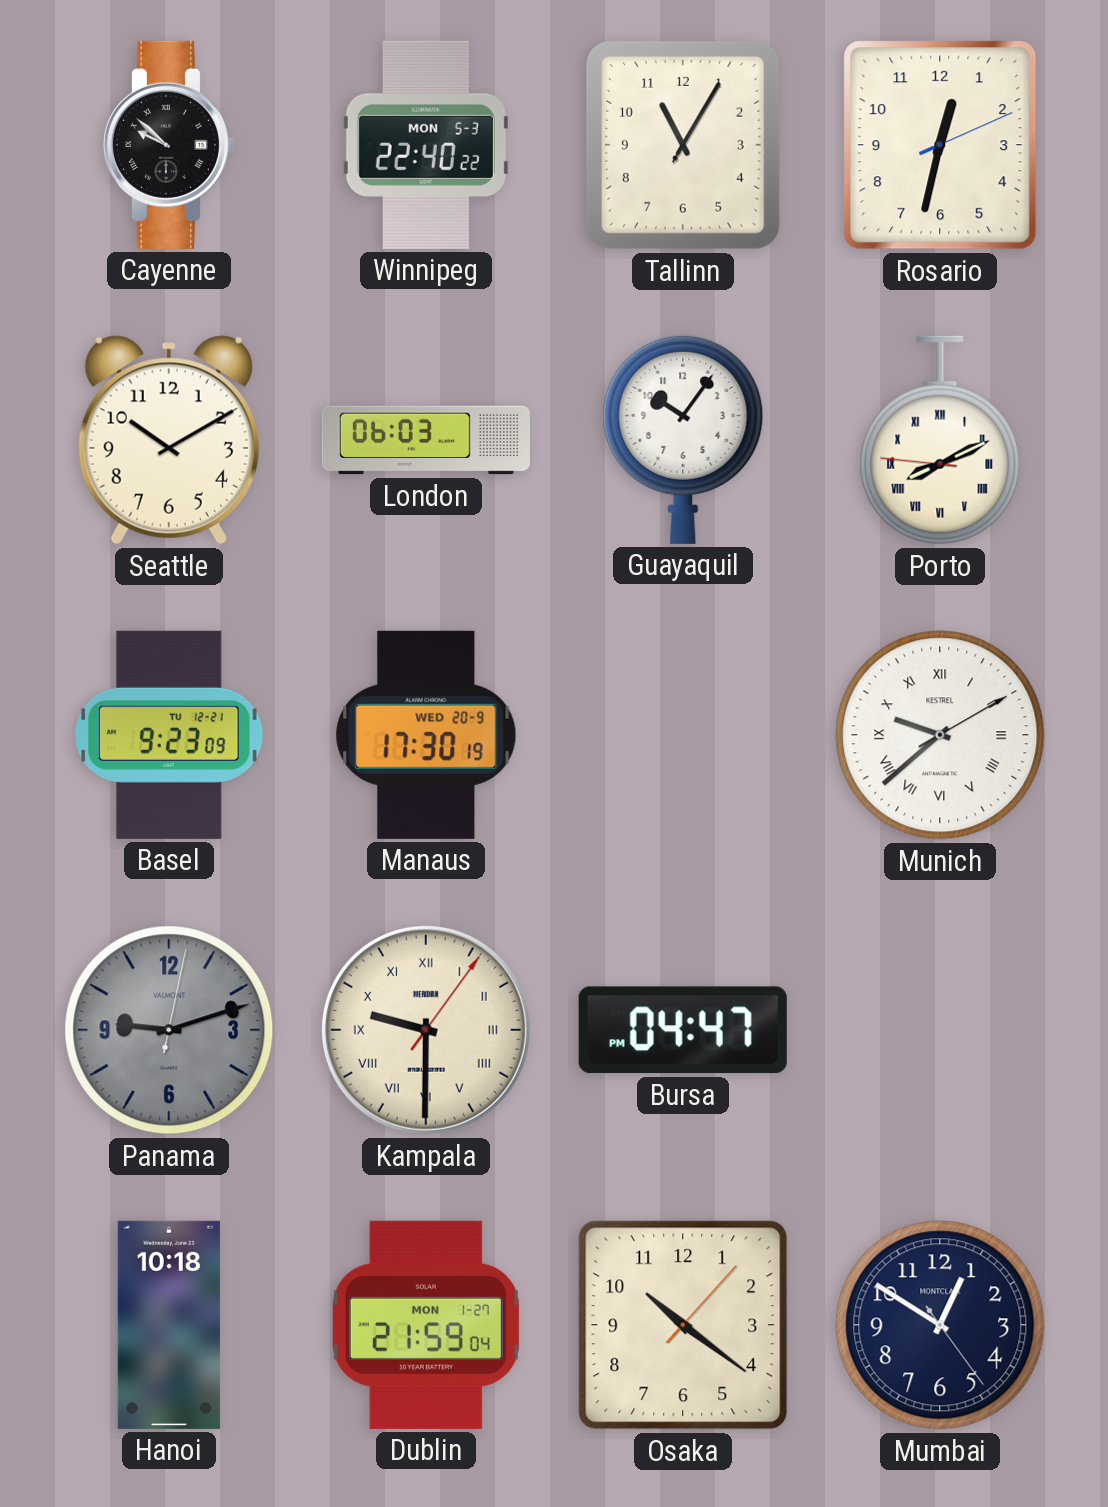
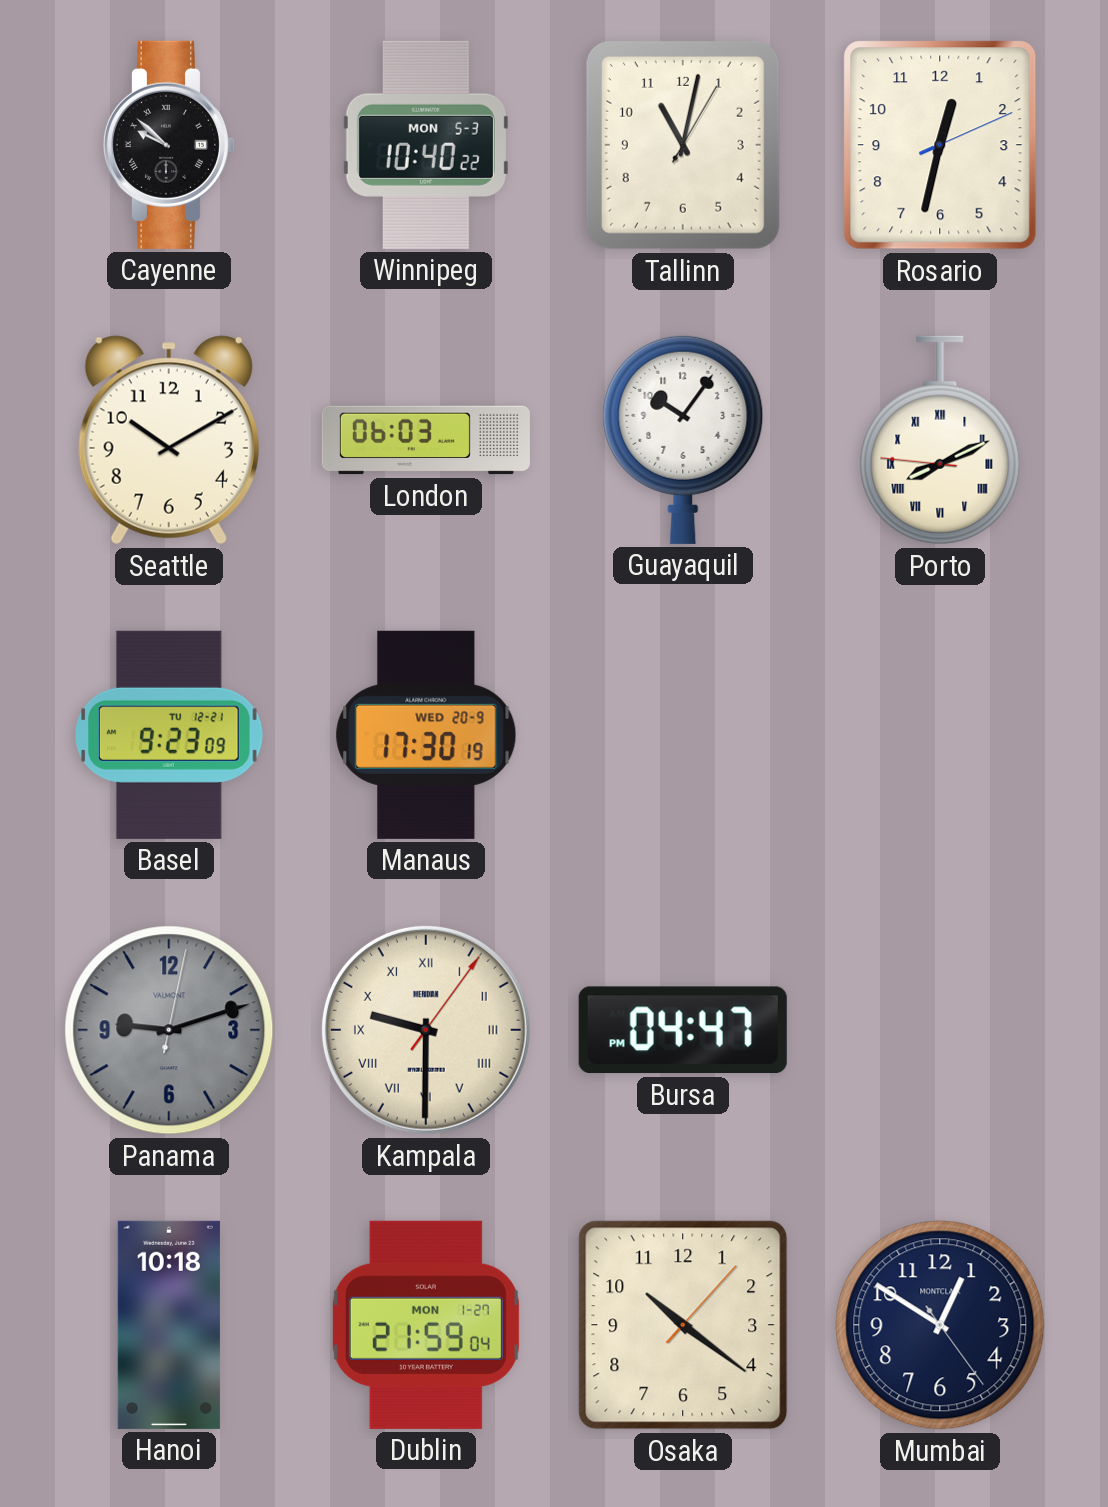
Winnipeg: 22:40 -> 10:40
Tallinn: 11:05 -> 11:02
Munich: 9:38 -> none
